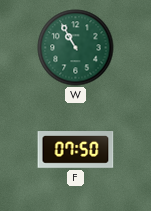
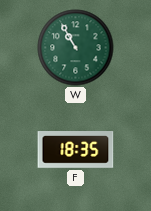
F: 07:50 -> 18:35
